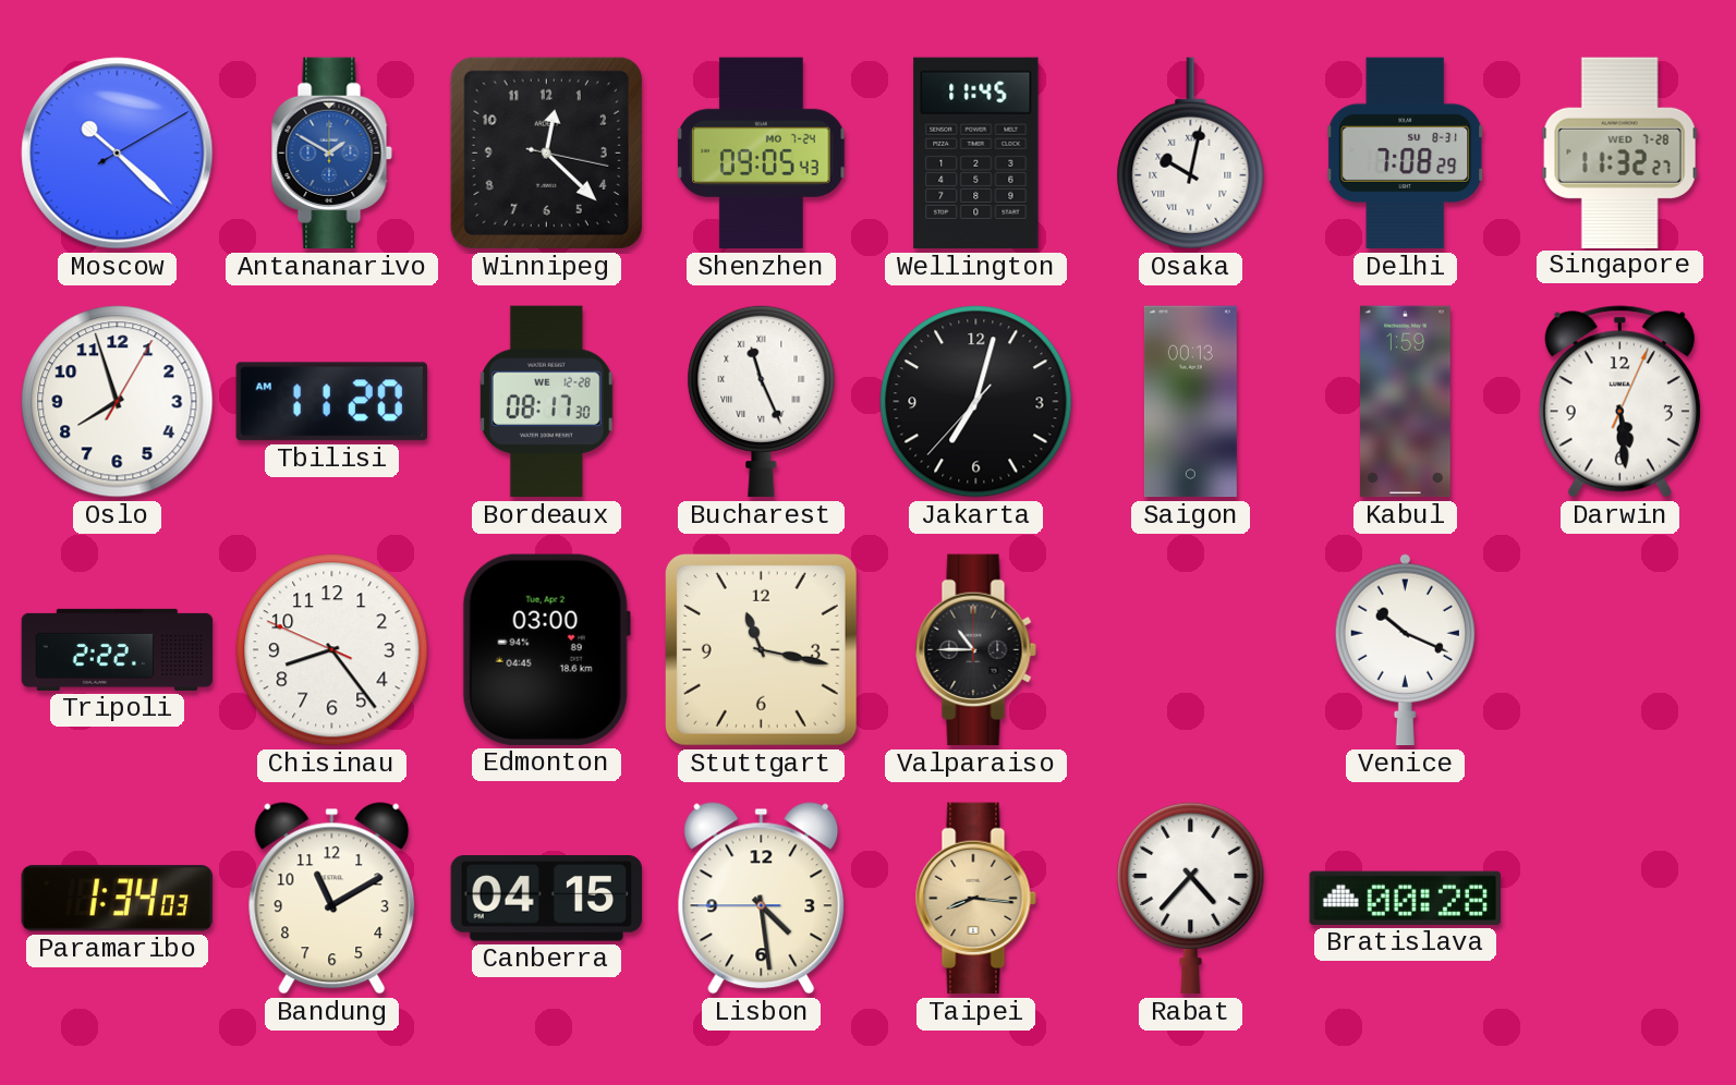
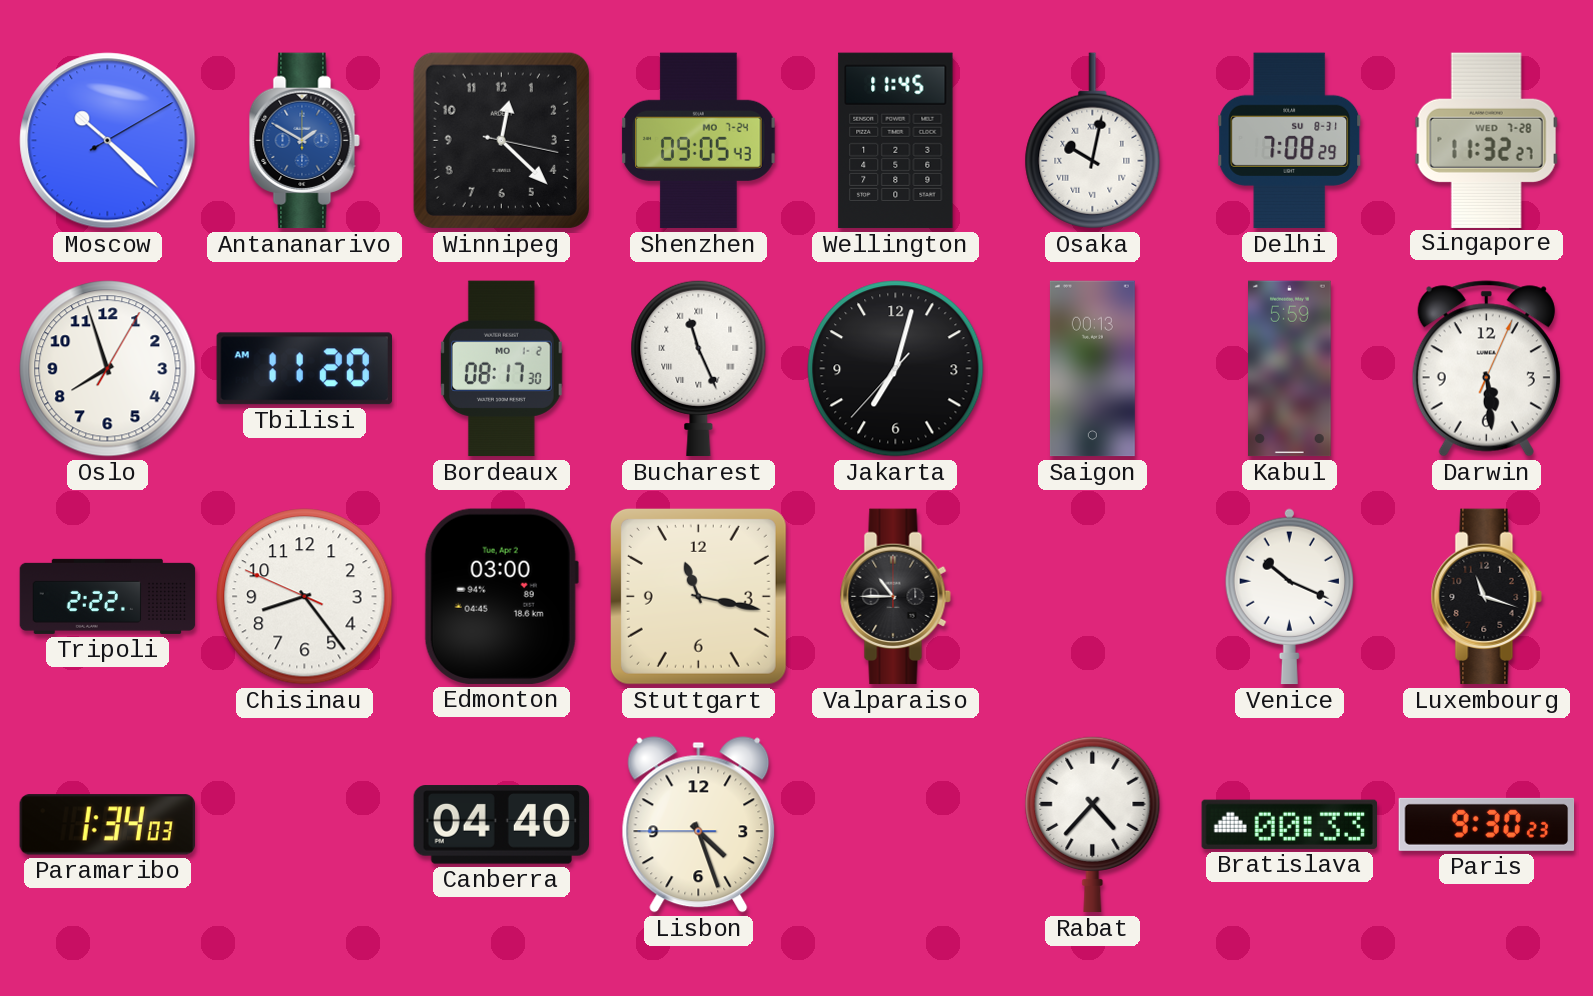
Bordeaux date: WE 12-28 -> MO 1-2
Kabul: 1:59 -> 5:59
Luxembourg: none -> 11:18
Bandung: 11:10 -> none
Canberra: 04:15 -> 04:40
Lisbon: 4:28 -> 4:26
Taipei: 8:16 -> none
Bratislava: 00:28 -> 00:33
Paris: none -> 9:30
